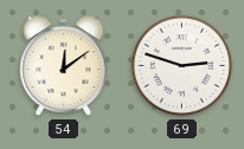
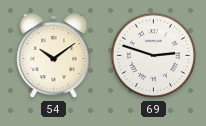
54: 12:09 -> 10:09
